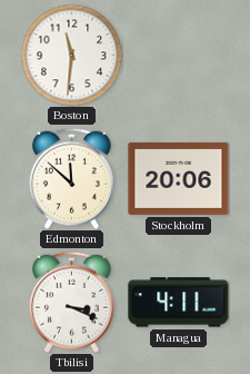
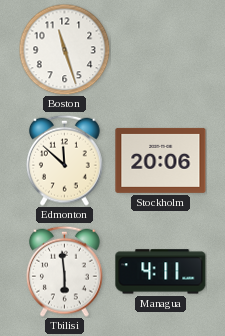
Boston: 11:31 -> 11:27
Tbilisi: 3:19 -> 5:59
